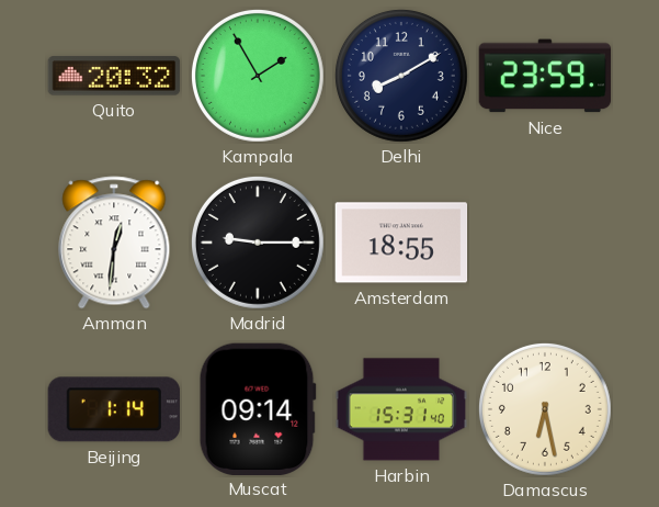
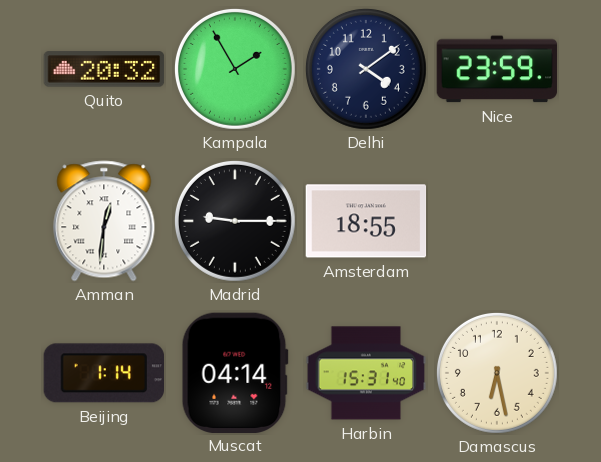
Delhi: 8:10 -> 4:09
Muscat: 09:14 -> 04:14
